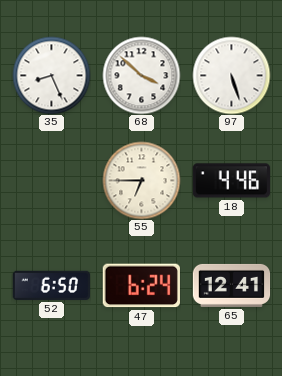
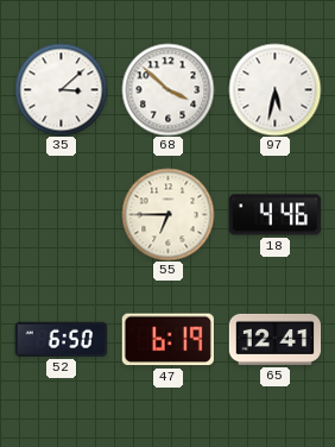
35: 8:26 -> 3:08
97: 5:27 -> 5:32
47: 6:24 -> 6:19
